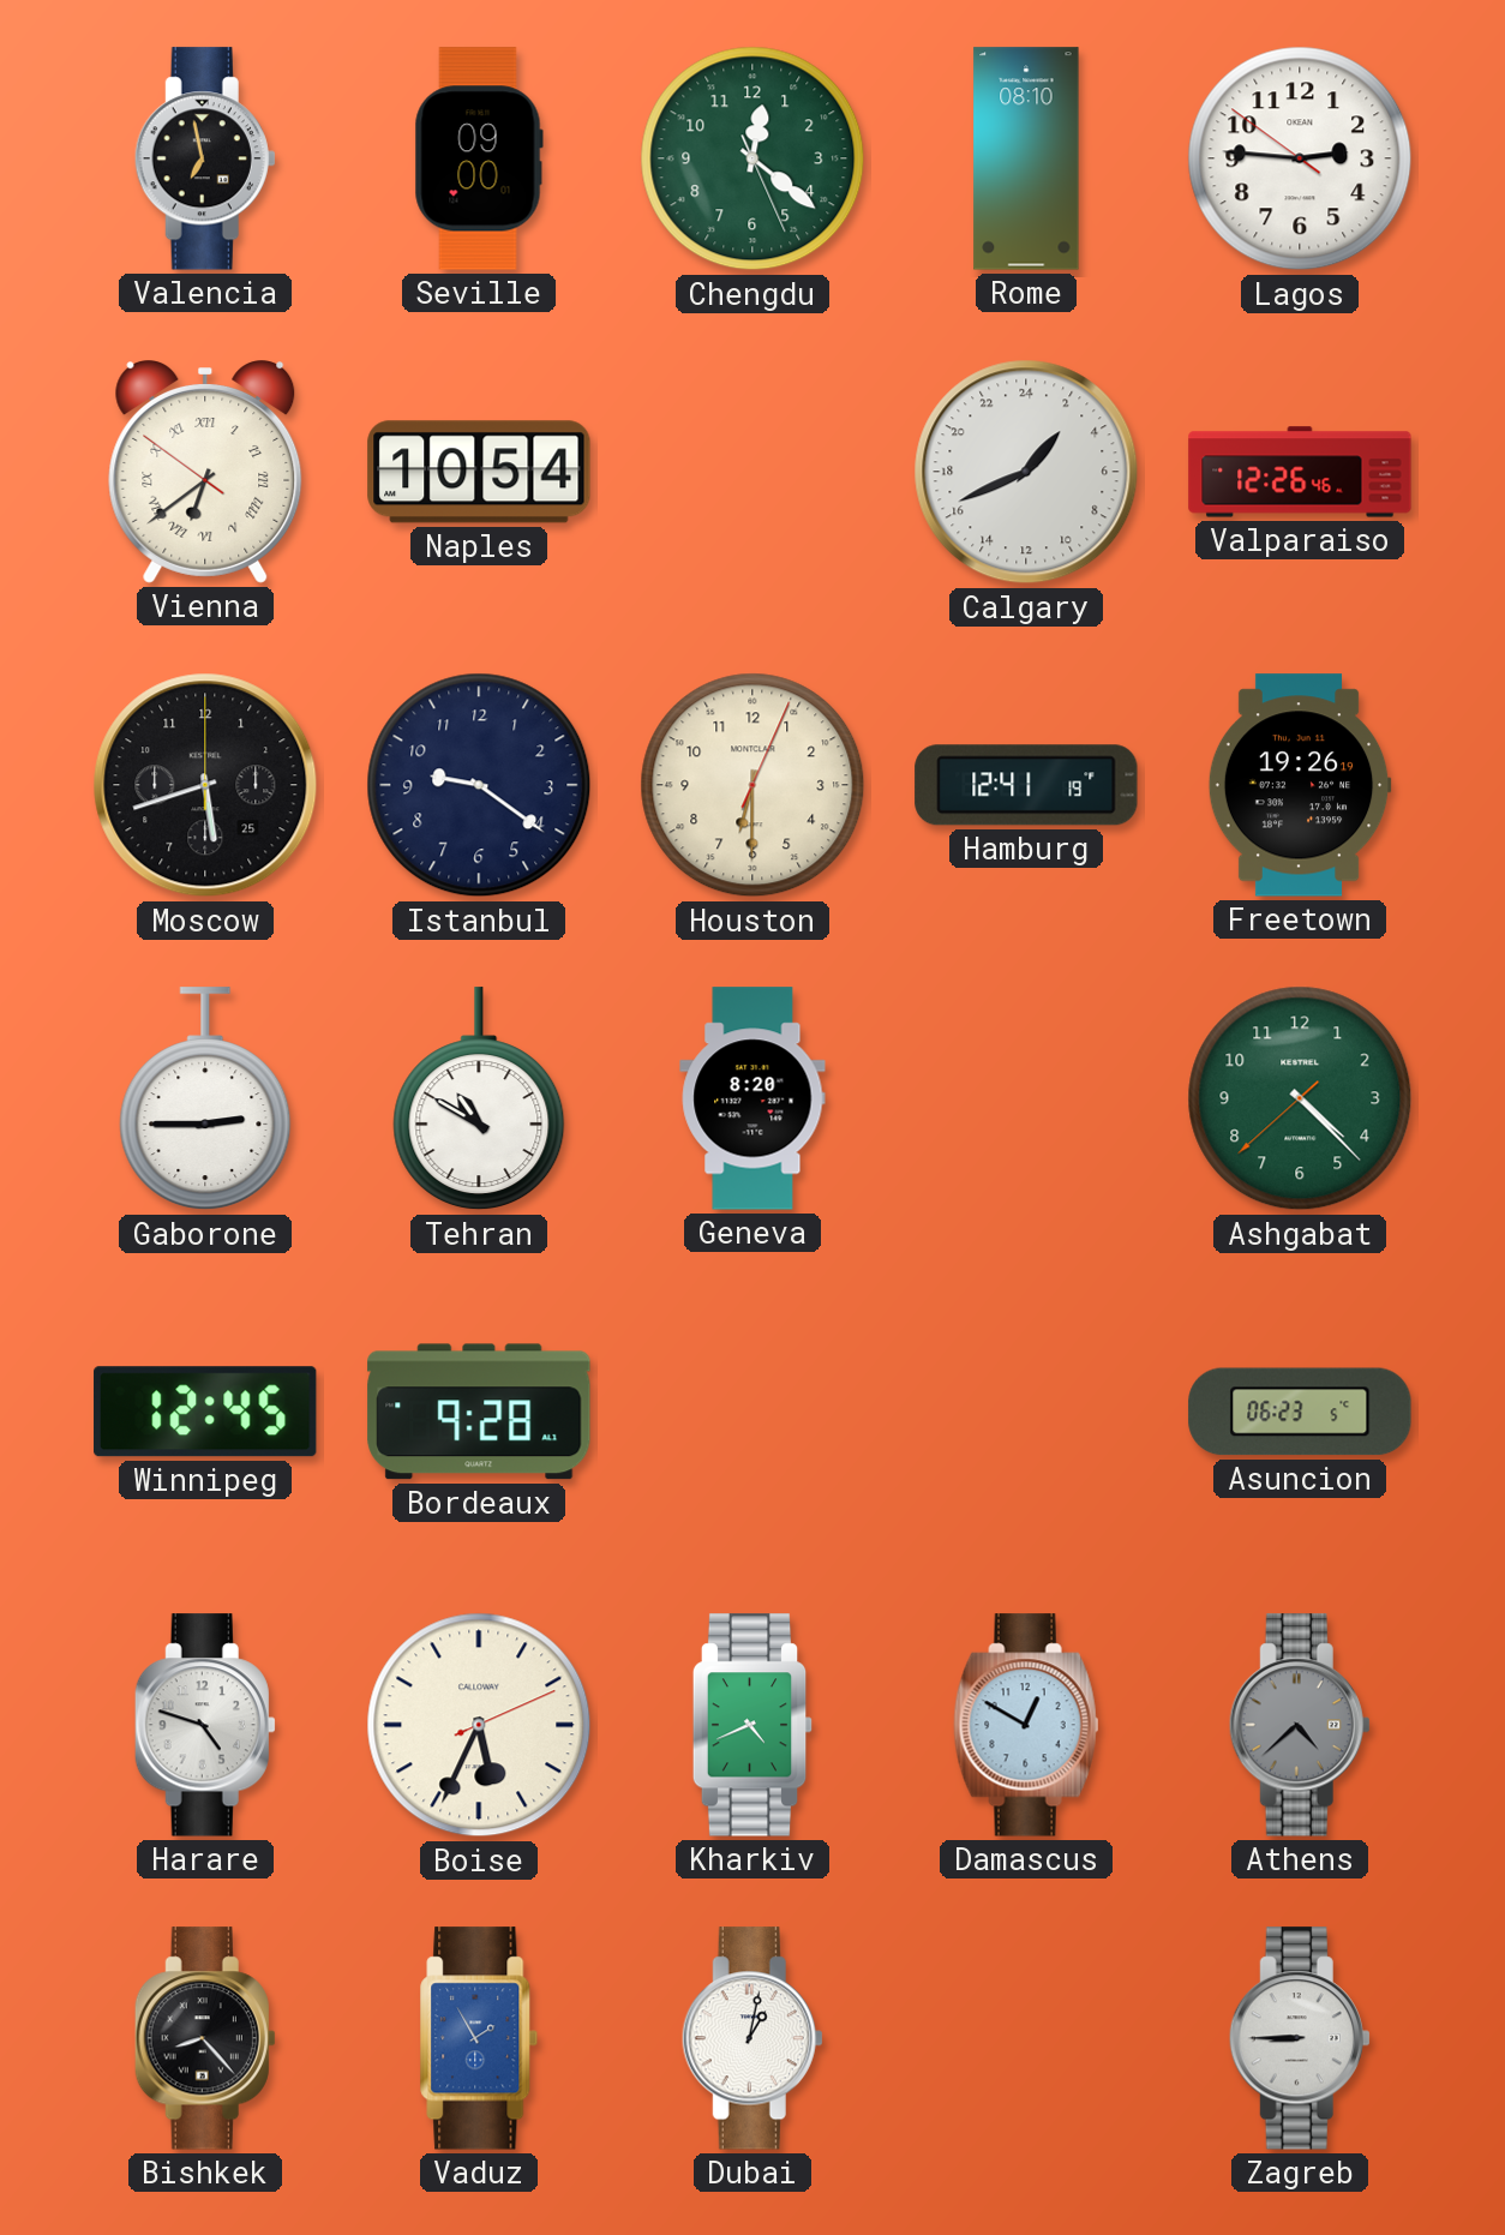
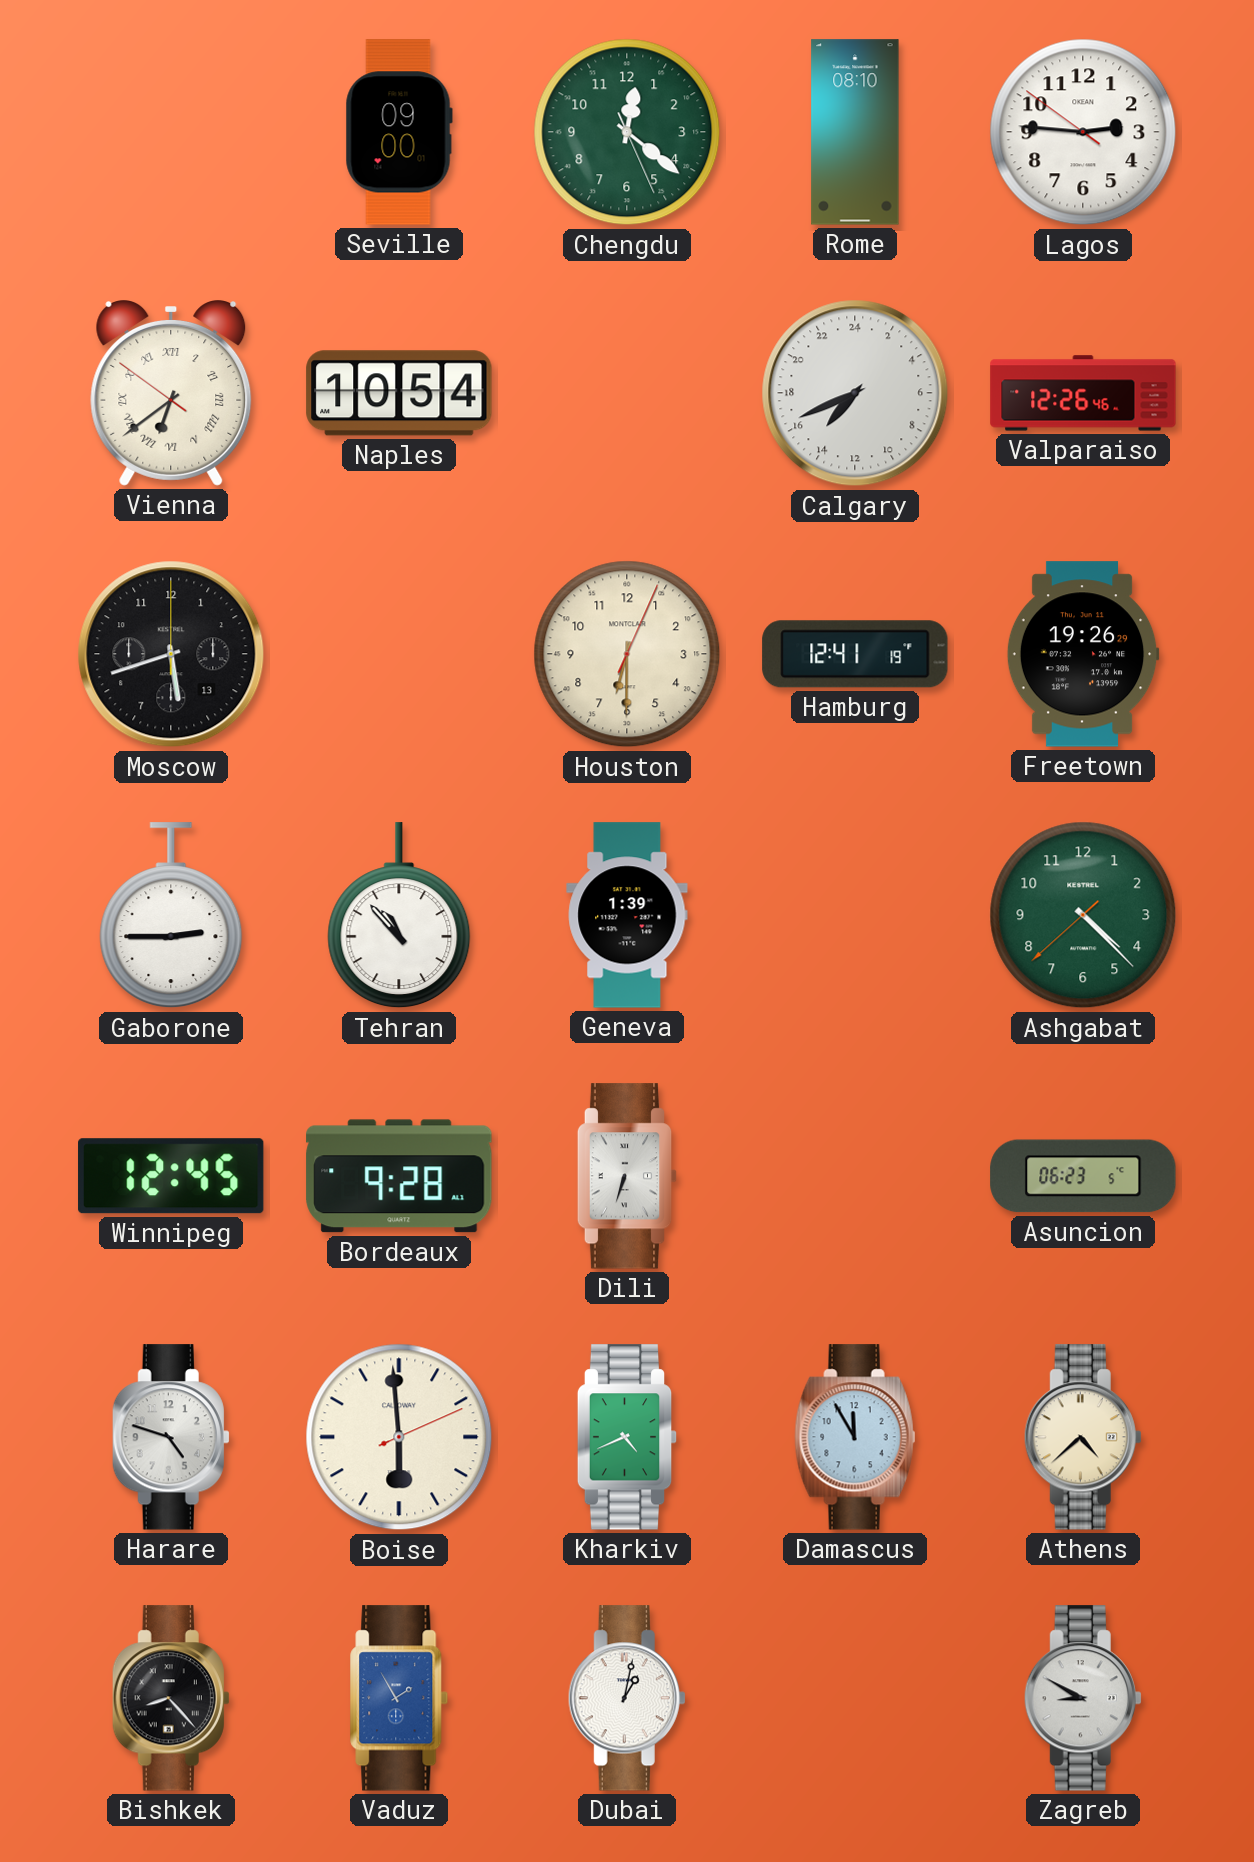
Valencia: 6:58 -> none
Calgary: 2:41 -> 14:41
Moscow date: 25 -> 13
Istanbul: 9:21 -> none
Freetown: 19:26:19 -> 19:26:29
Tehran: 10:50 -> 10:53
Geneva: 8:20 -> 1:39
Dili: none -> 6:33
Boise: 5:34 -> 5:59
Damascus: 12:50 -> 11:55
Athens dial: grey -> cream
Zagreb: 8:45 -> 8:50
